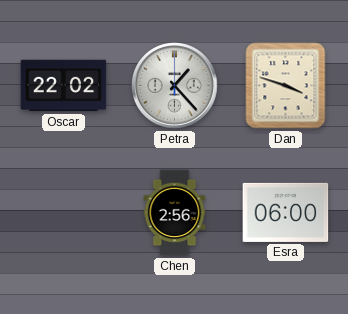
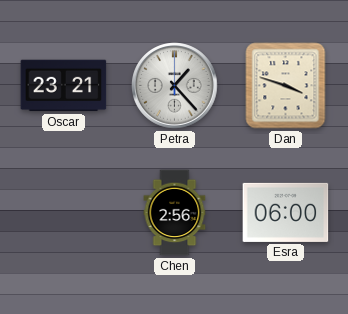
Oscar: 22:02 -> 23:21
